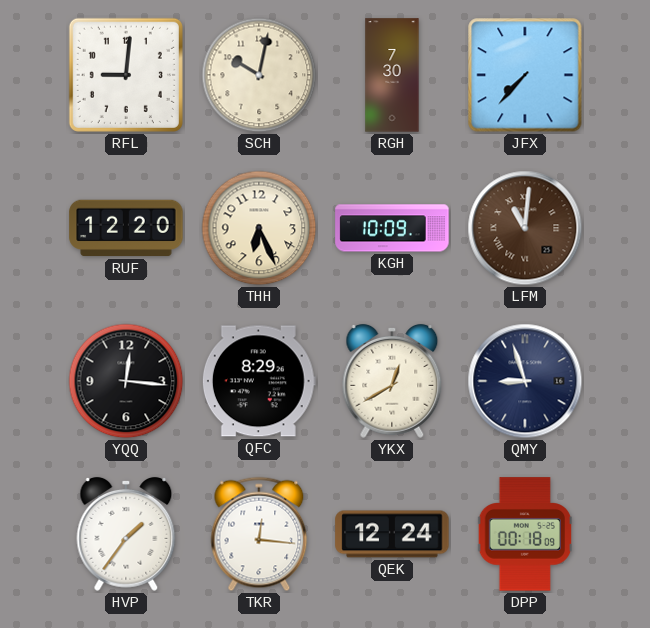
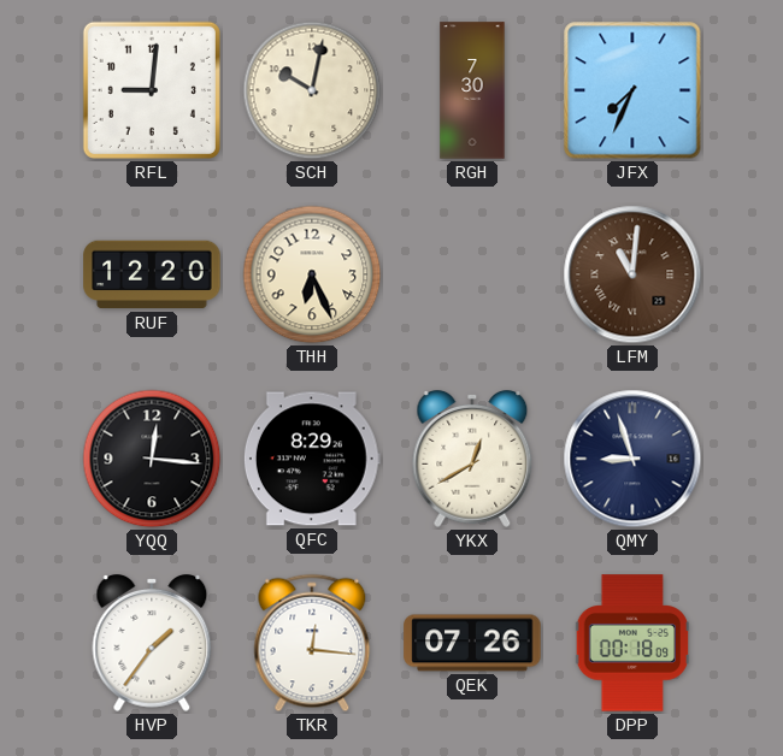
JFX: 7:37 -> 7:34
KGH: 10:09 -> none
QEK: 12:24 -> 07:26
